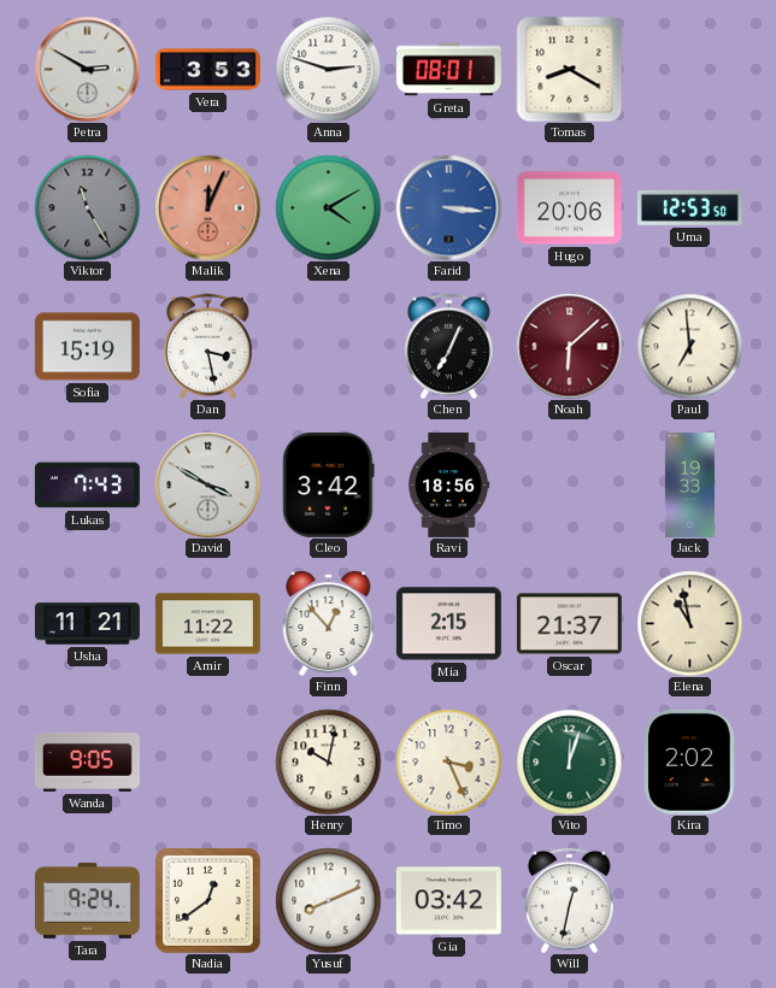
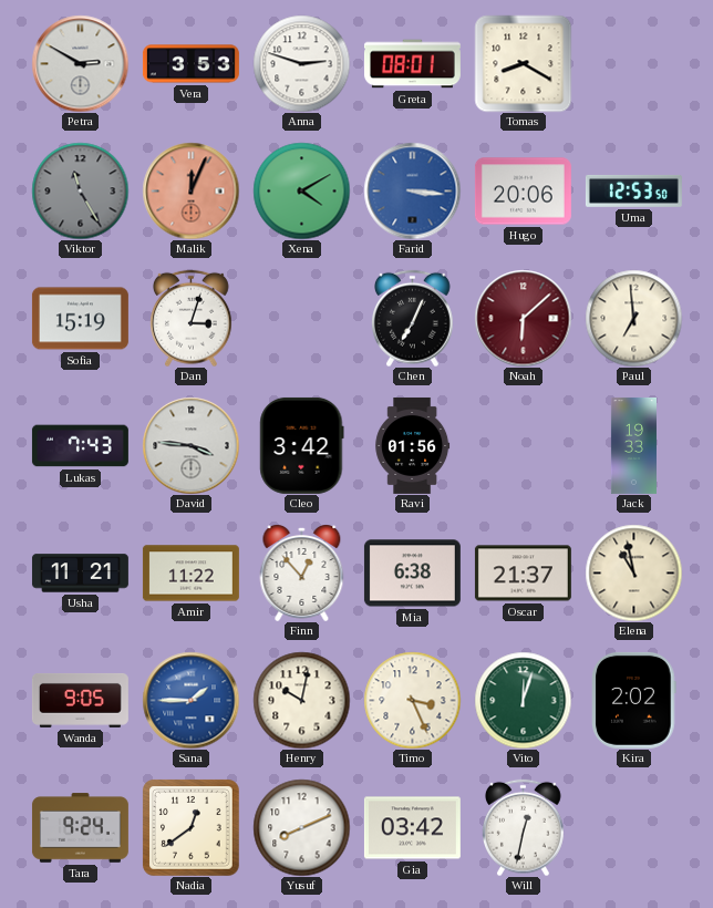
Dan: 3:28 -> 3:03
David: 3:50 -> 3:46
Ravi: 18:56 -> 01:56
Mia: 2:15 -> 6:38
Sana: none -> 1:45
